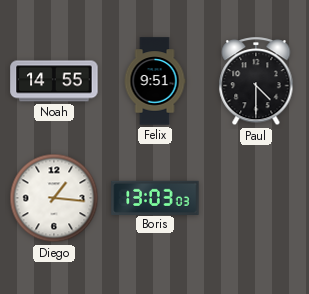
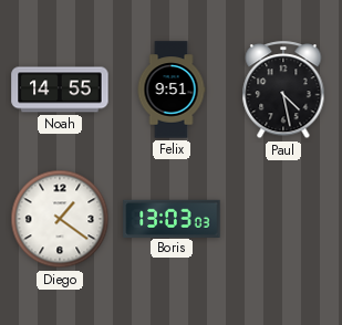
Paul: 4:30 -> 4:28
Diego: 1:16 -> 1:21
